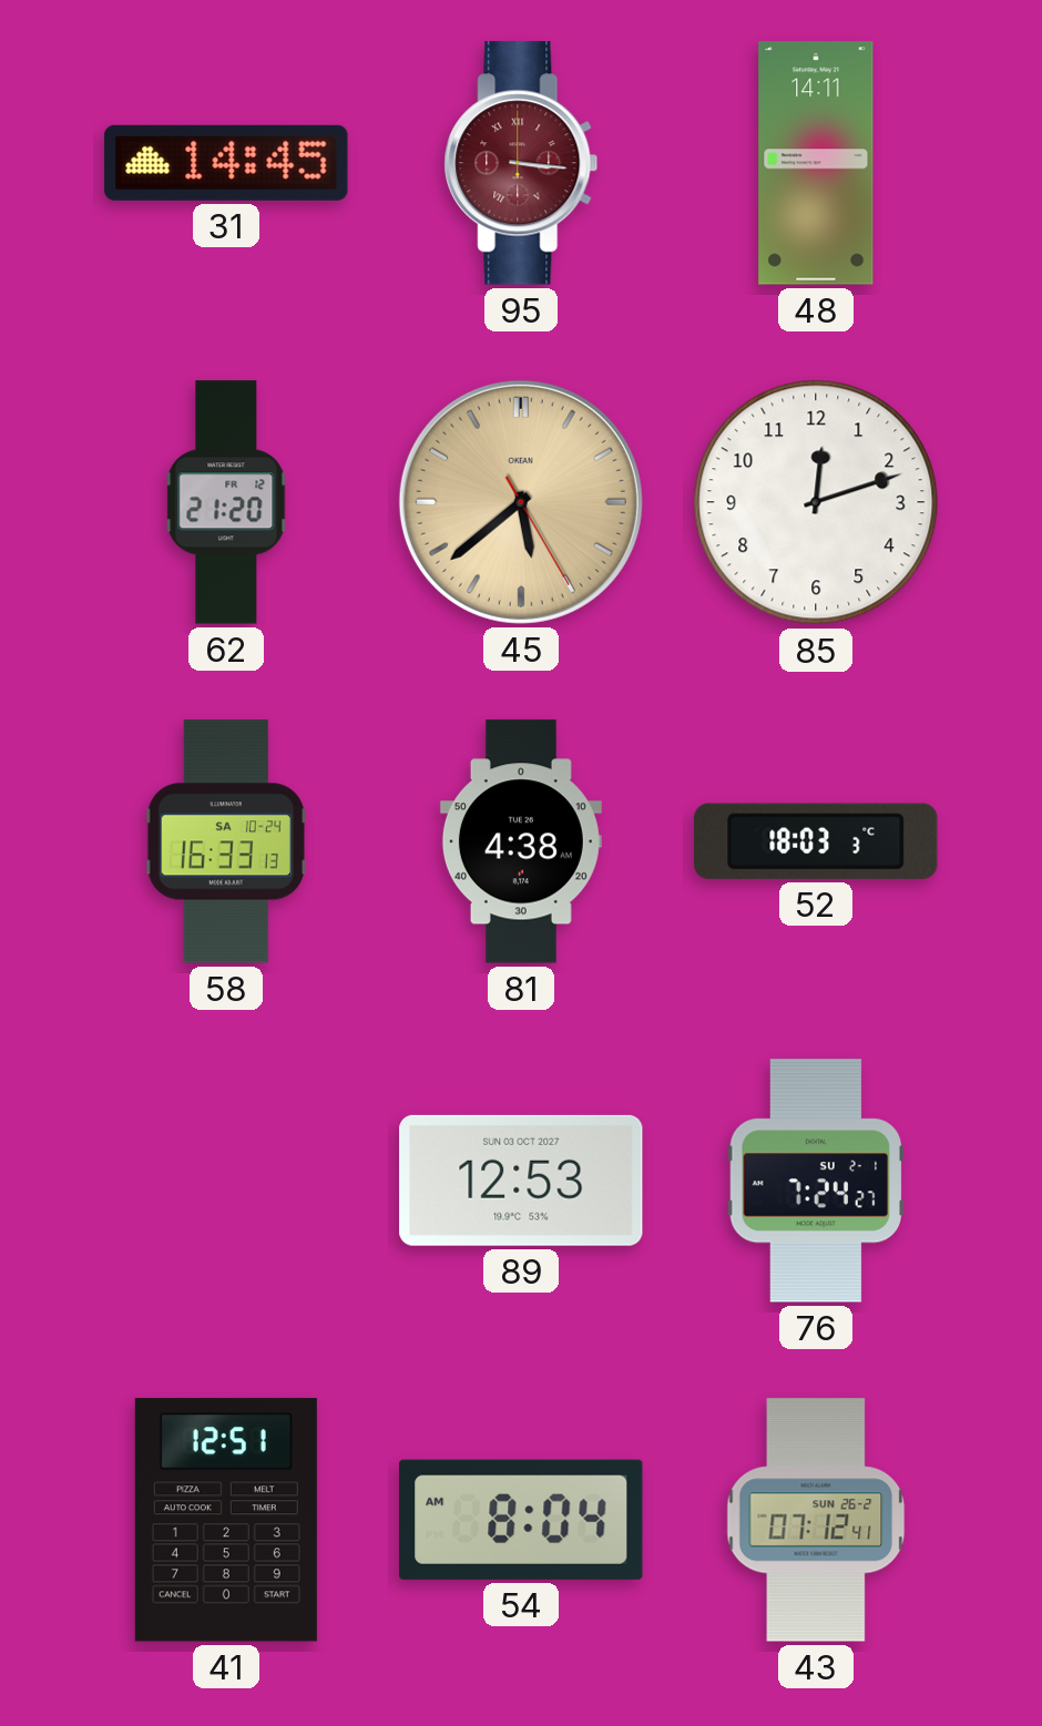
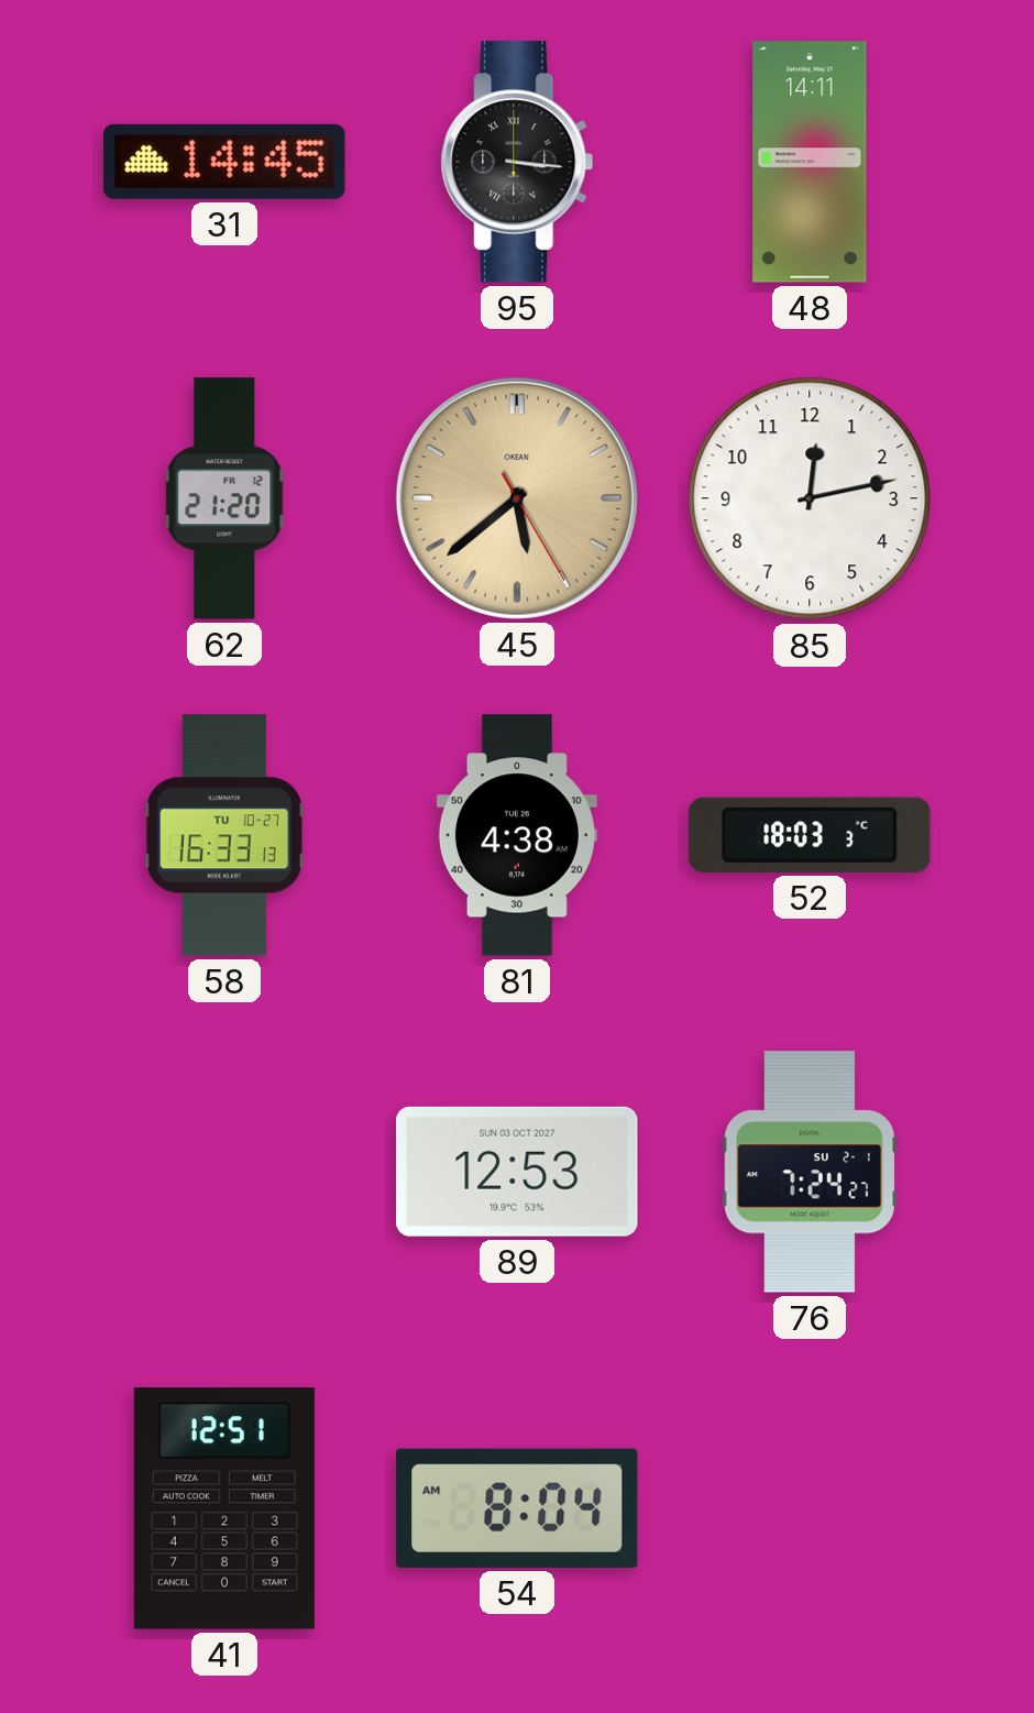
95 dial: burgundy -> black
85: 12:12 -> 12:13
58 date: SA 10-24 -> TU 10-27
43: 07:12 -> none
